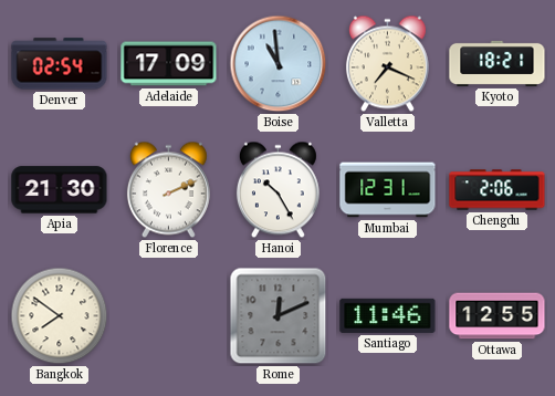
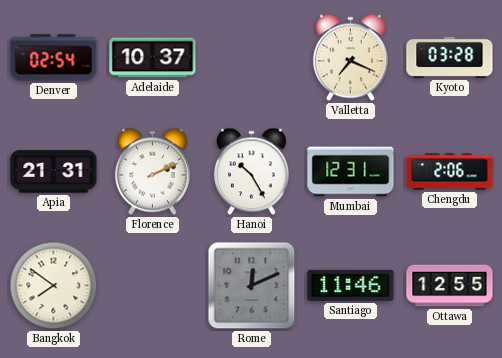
Adelaide: 17:09 -> 10:37
Boise: 10:59 -> none
Kyoto: 18:21 -> 03:28
Apia: 21:30 -> 21:31
